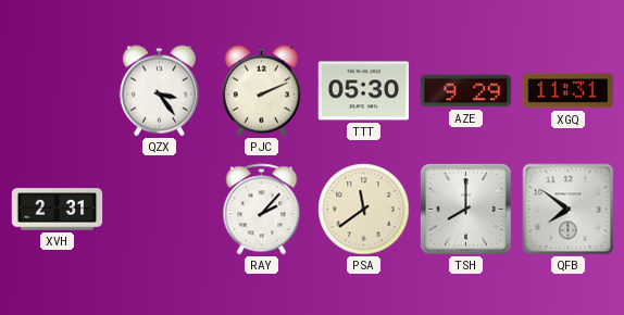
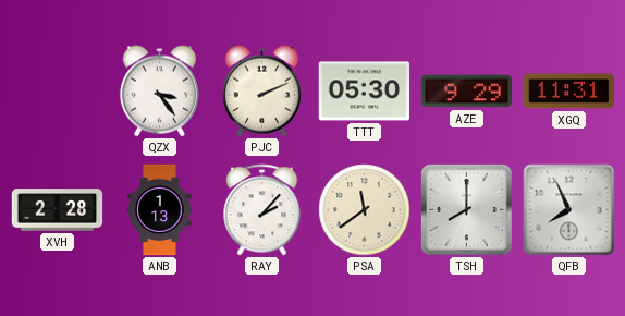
XVH: 2:31 -> 2:28
ANB: none -> 1:13
QFB: 7:51 -> 7:56
